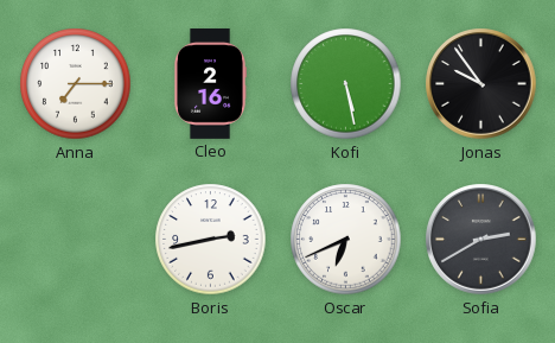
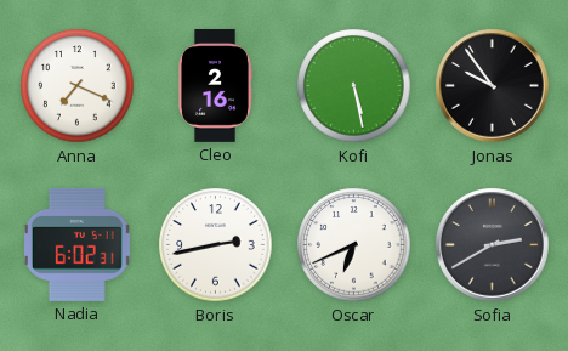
Anna: 7:15 -> 7:19
Nadia: none -> 6:02
